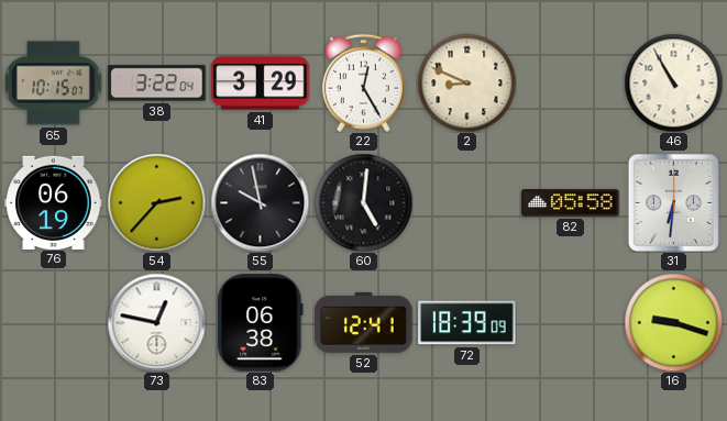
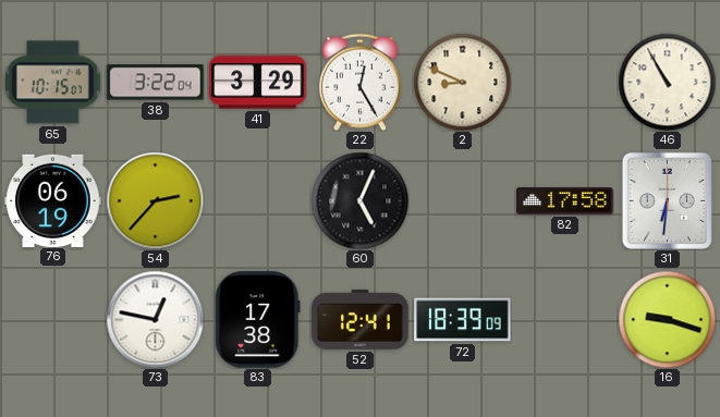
55: 9:58 -> none
60: 5:01 -> 5:04
82: 05:58 -> 17:58
83: 06:38 -> 17:38
